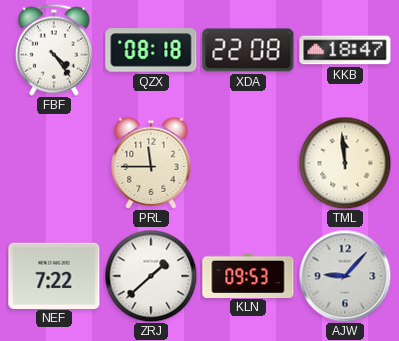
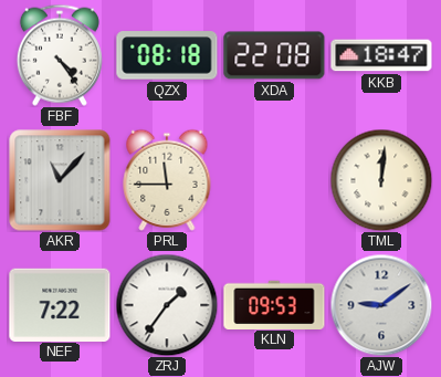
AKR: none -> 11:07
TML: 11:59 -> 12:01
ZRJ: 1:38 -> 1:36
AJW: 9:07 -> 9:09
